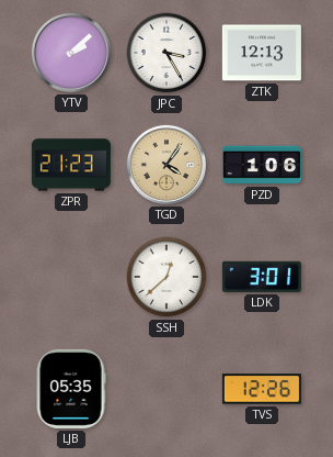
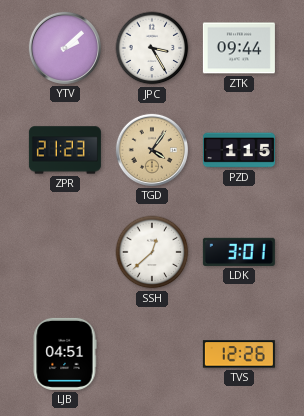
ZTK: 12:13 -> 09:44
PZD: 1:06 -> 1:15
LJB: 05:35 -> 04:51
